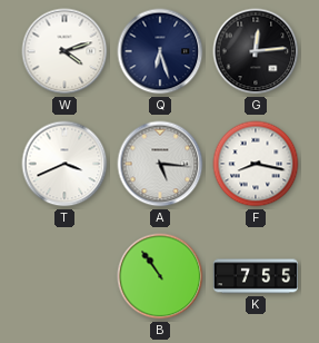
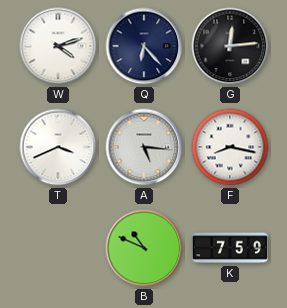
Q: 6:27 -> 6:23
B: 10:54 -> 10:49
K: 7:55 -> 7:59
